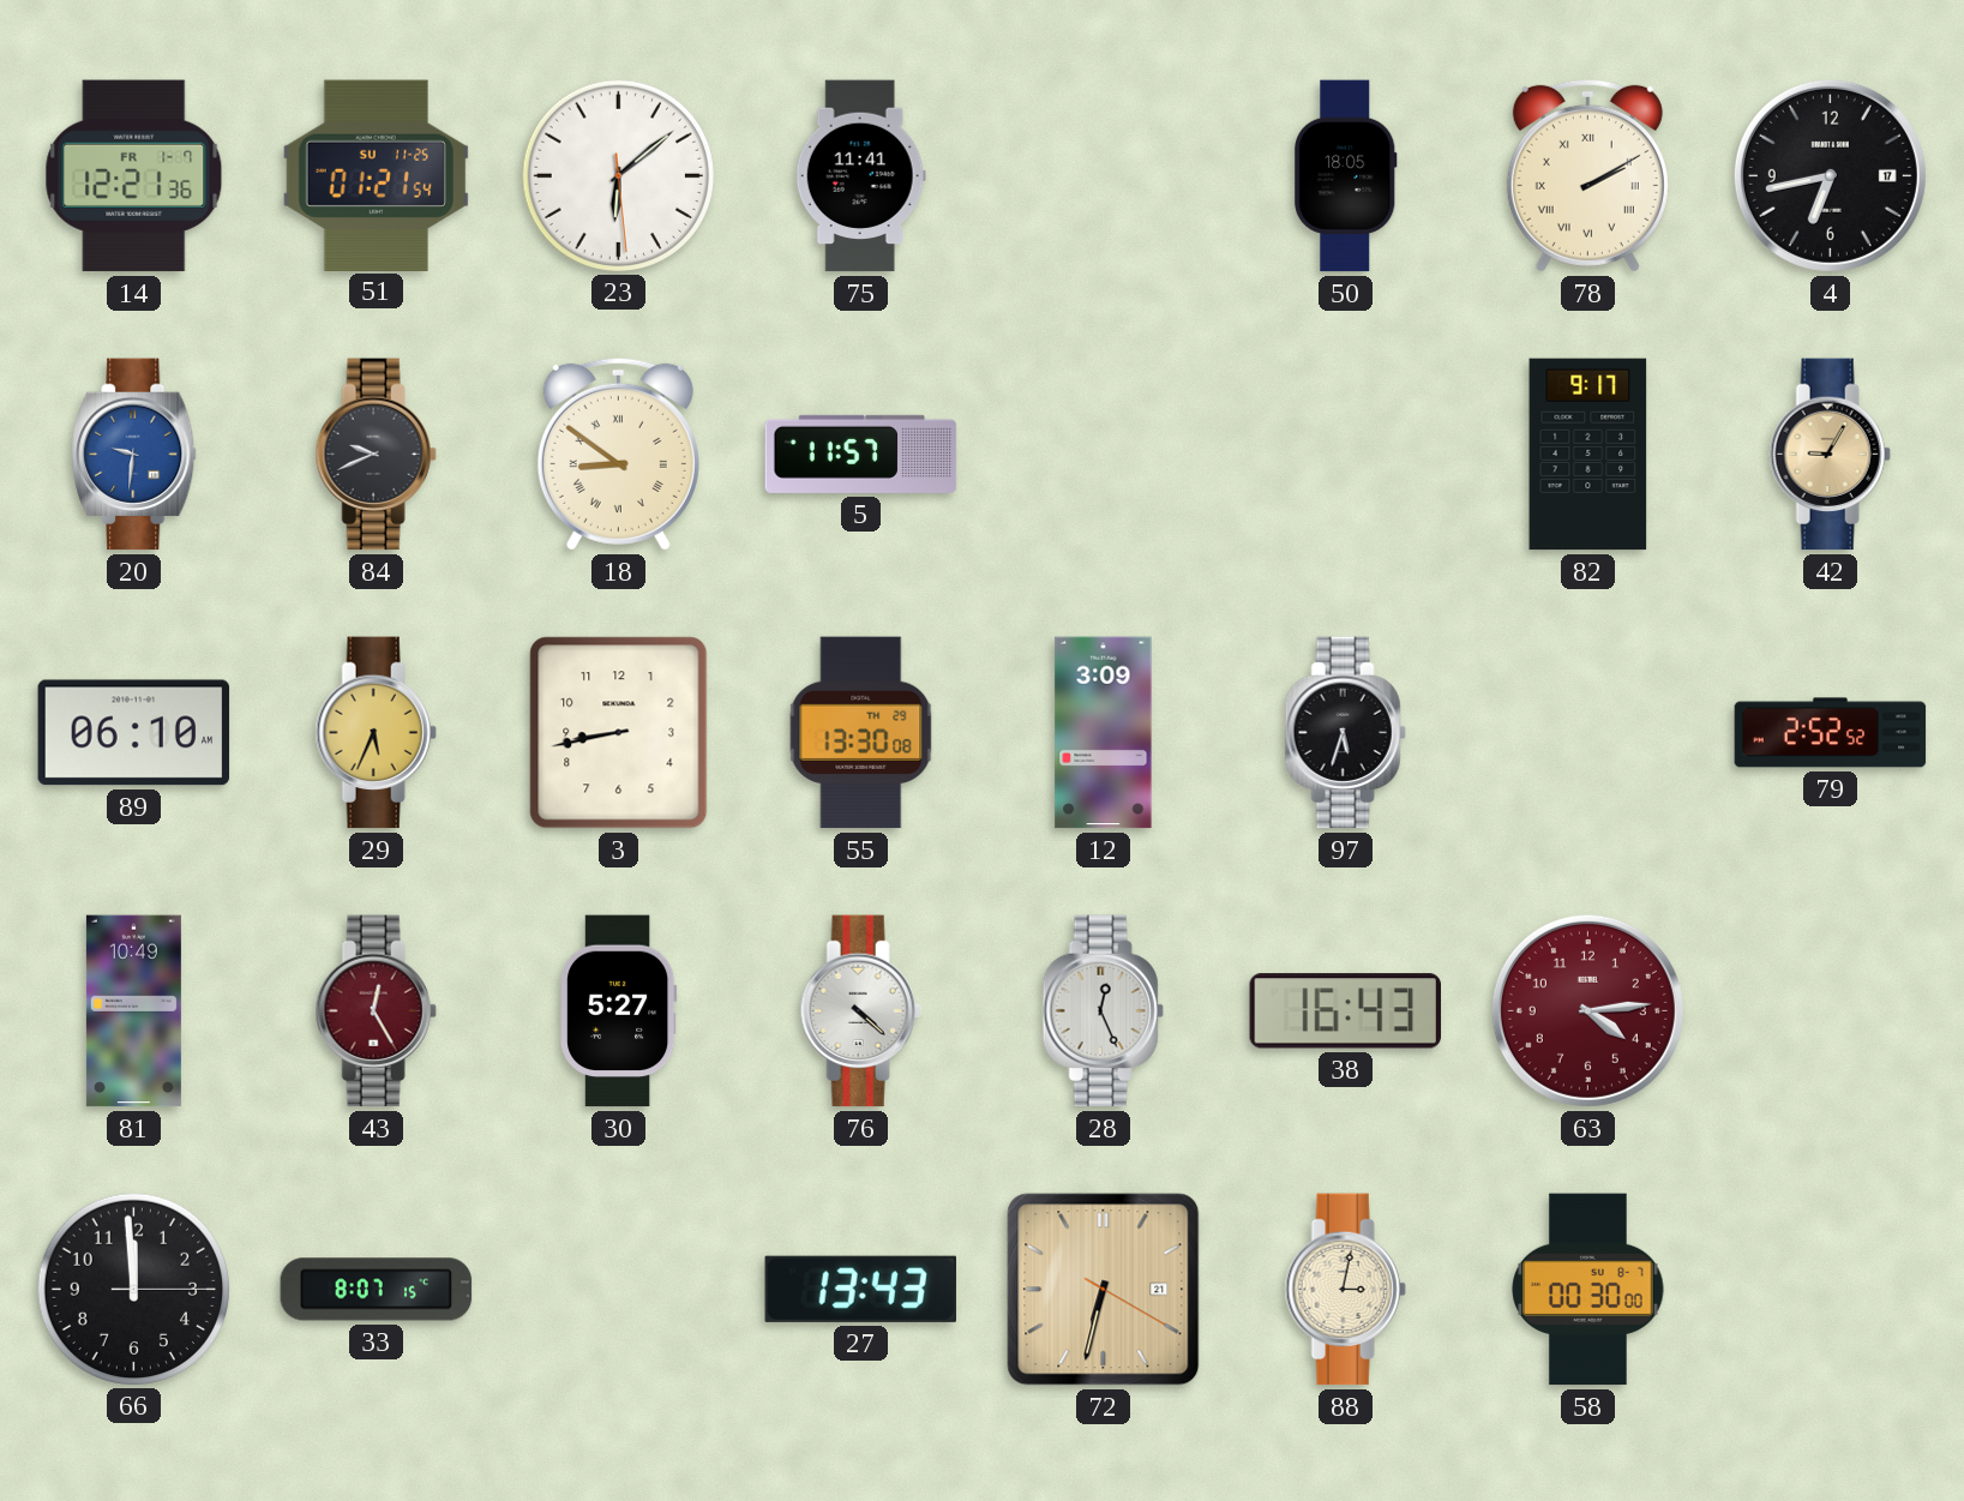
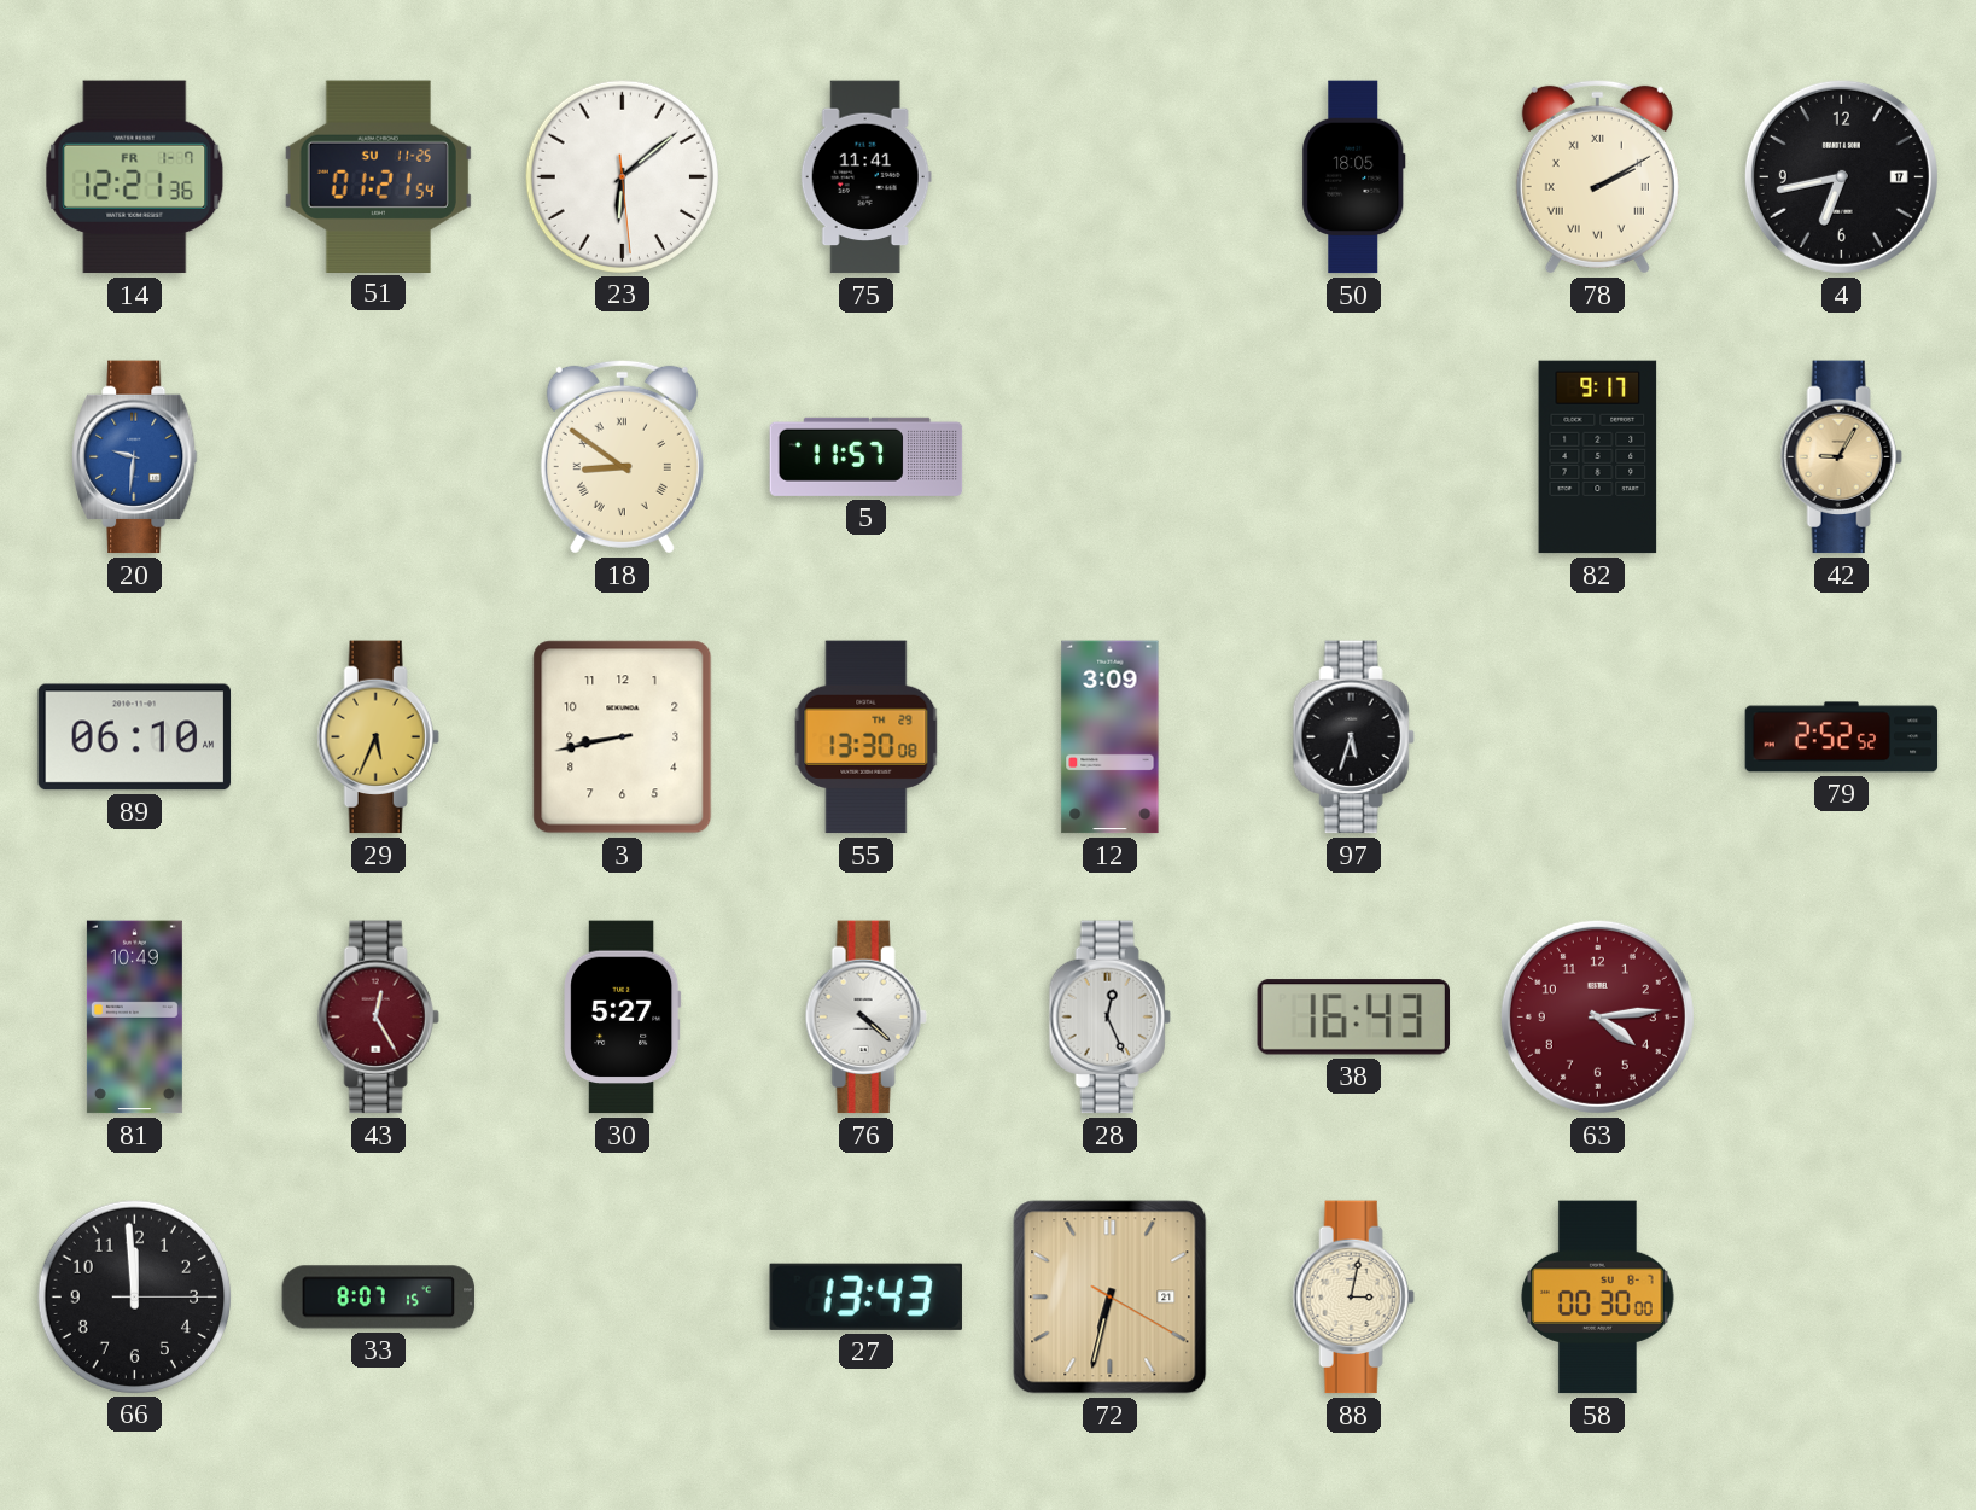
84: 9:41 -> none
